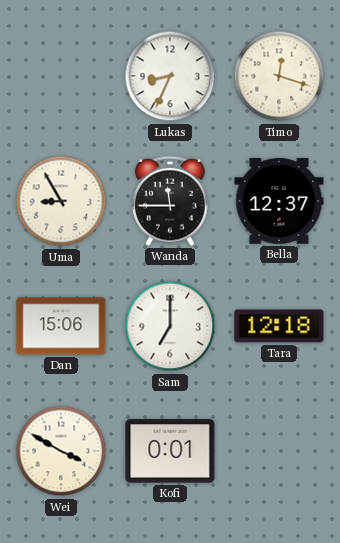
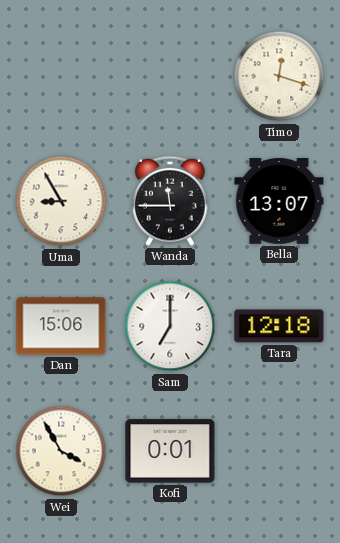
Lukas: 8:34 -> none
Bella: 12:37 -> 13:07
Wei: 3:50 -> 3:55
